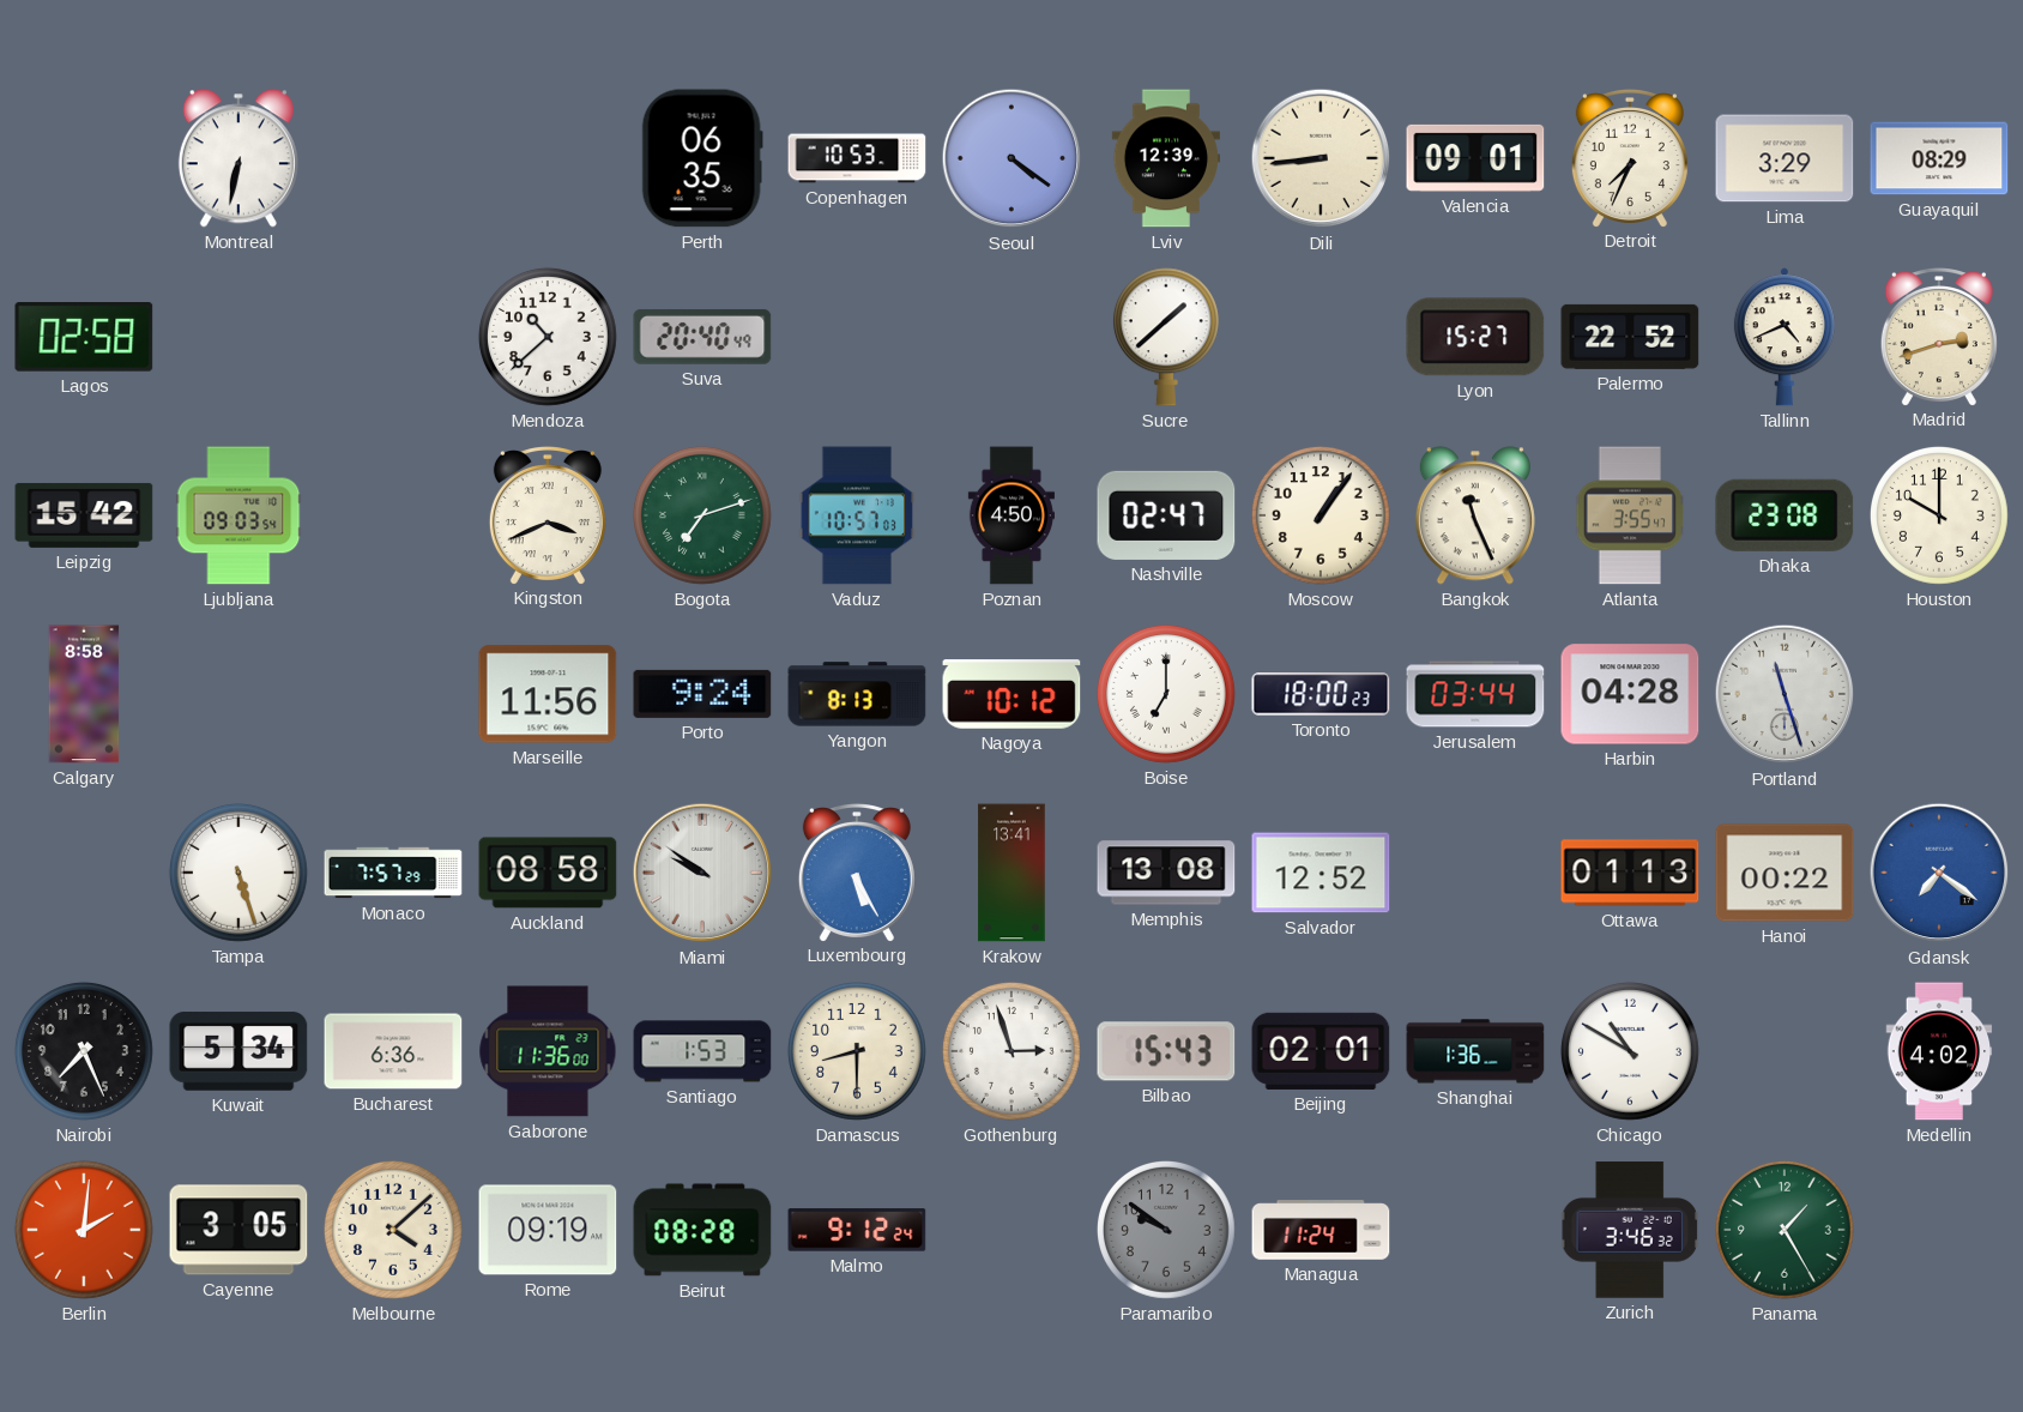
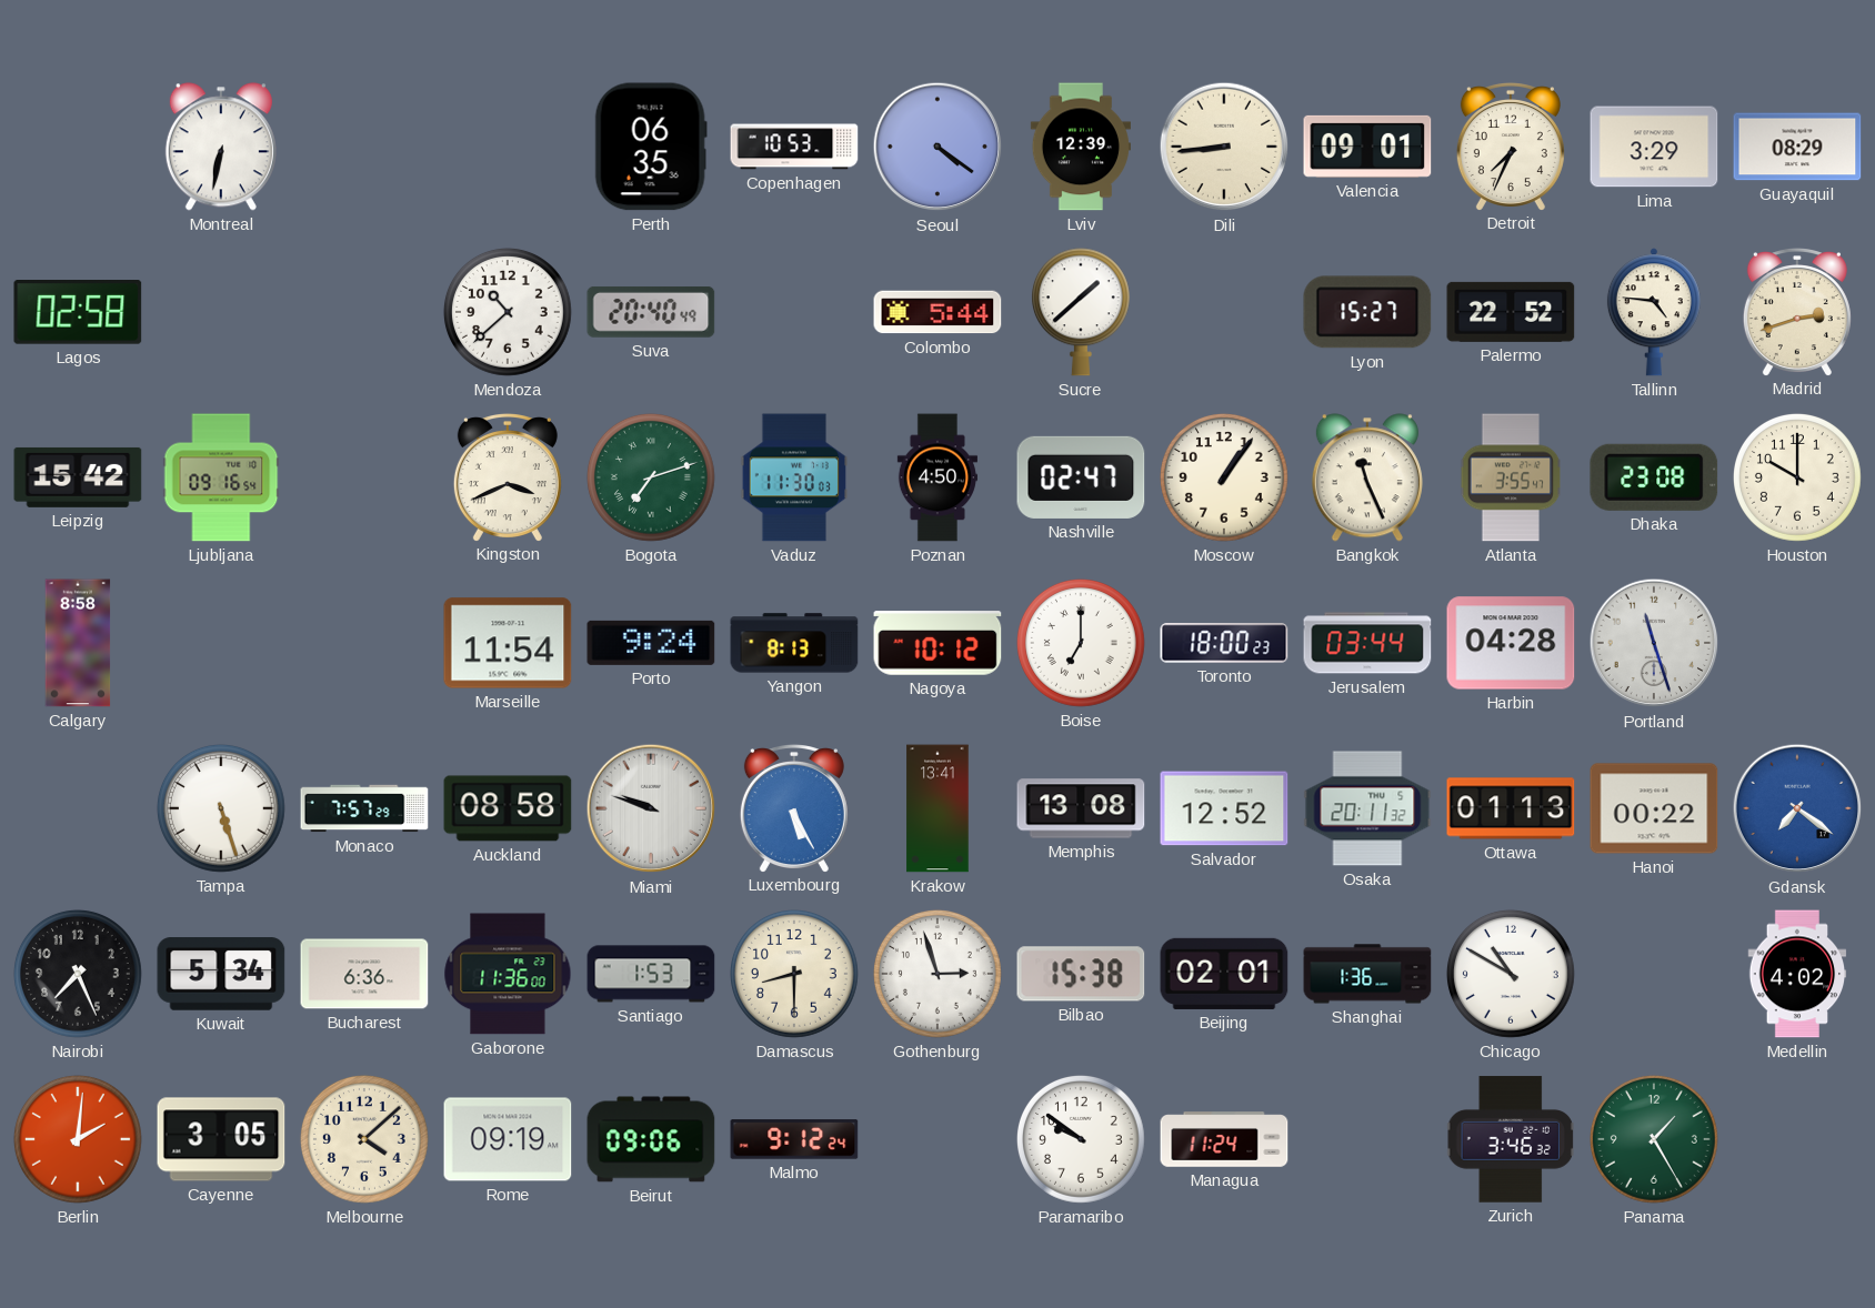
Colombo: none -> 5:44
Tallinn: 4:41 -> 4:46
Ljubljana: 09:03 -> 09:16
Vaduz: 10:57 -> 11:30
Marseille: 11:56 -> 11:54
Miami: 9:51 -> 9:48
Osaka: none -> 20:11
Bilbao: 15:43 -> 15:38
Beirut: 08:28 -> 09:06
Paramaribo dial: grey -> white
